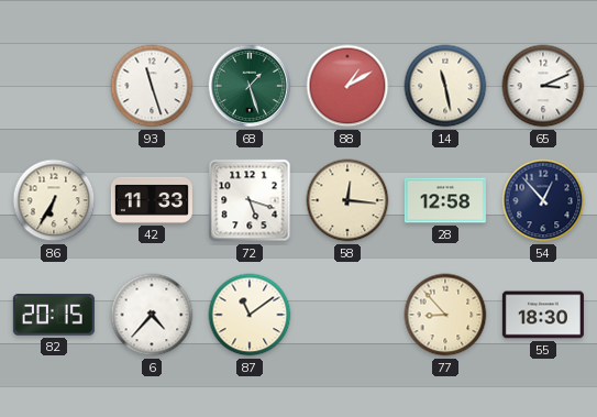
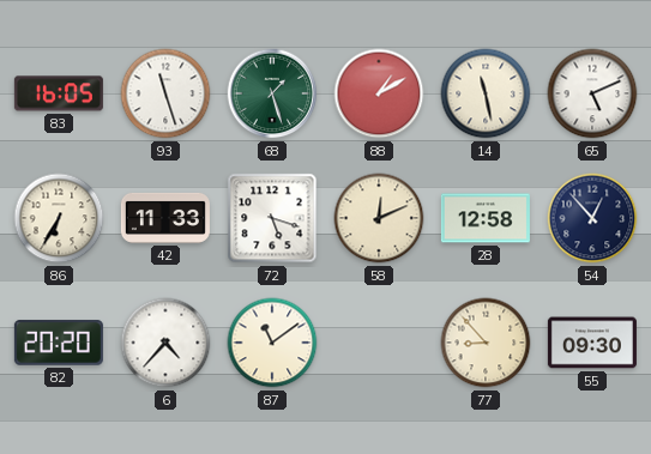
83: none -> 16:05
65: 3:11 -> 5:11
58: 12:16 -> 12:11
82: 20:15 -> 20:20
55: 18:30 -> 09:30
